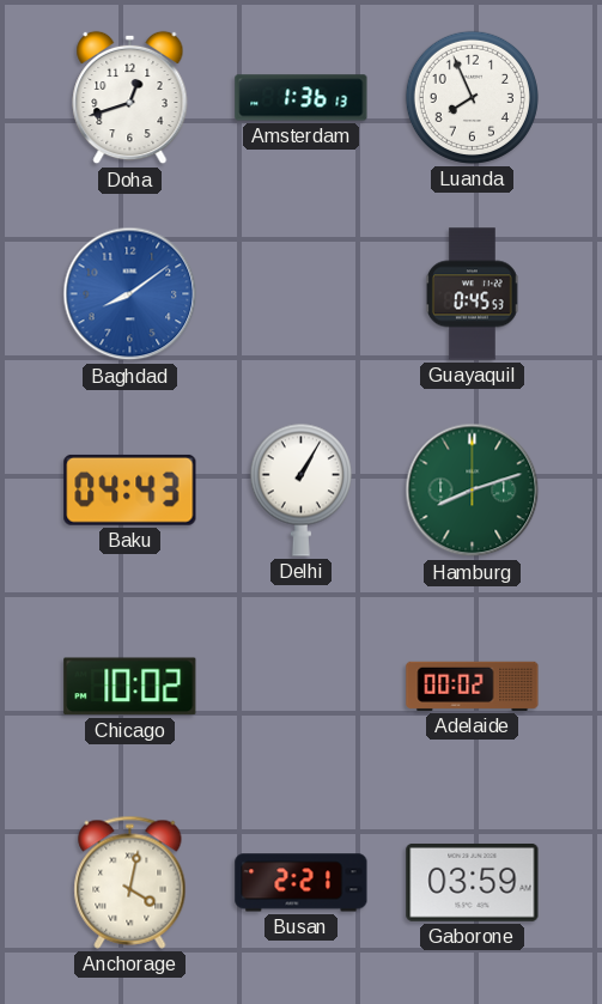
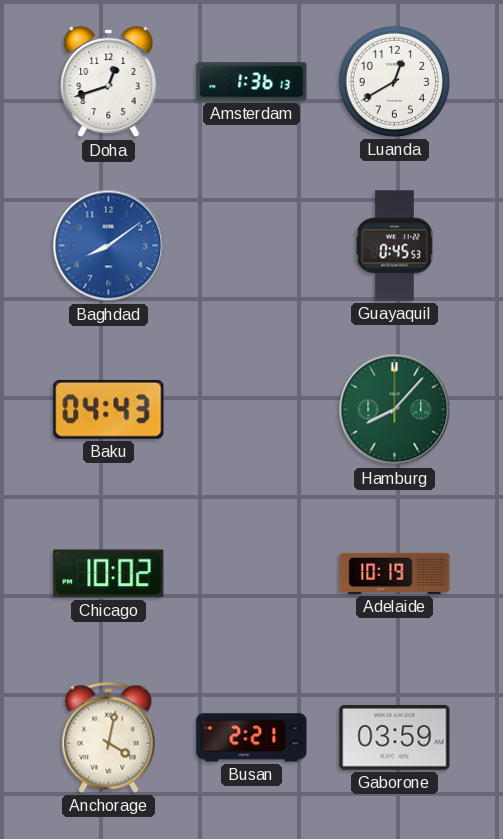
Luanda: 7:56 -> 12:40
Delhi: 1:05 -> none
Hamburg: 8:12 -> 8:07
Adelaide: 00:02 -> 10:19
